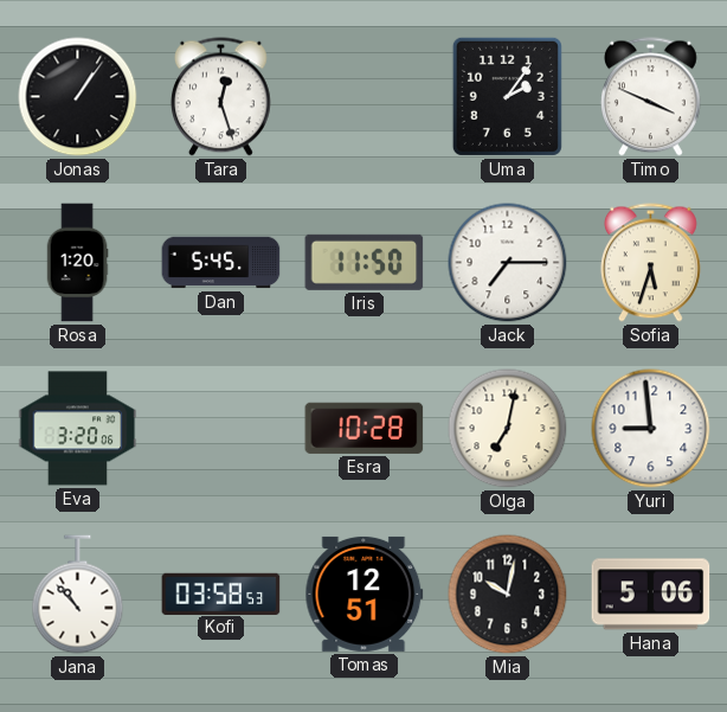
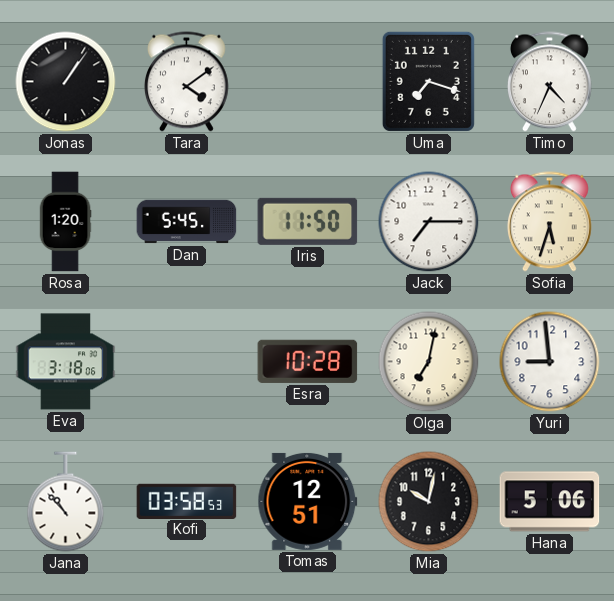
Tara: 12:27 -> 4:09
Uma: 2:06 -> 7:18
Timo: 3:49 -> 4:34
Eva: 3:20 -> 3:18
